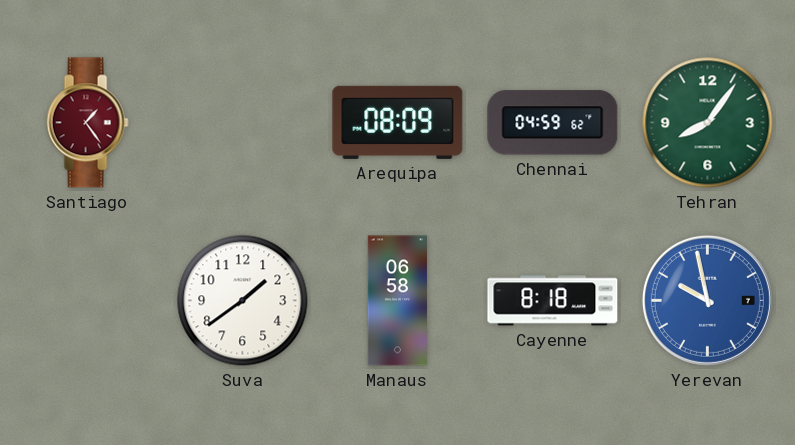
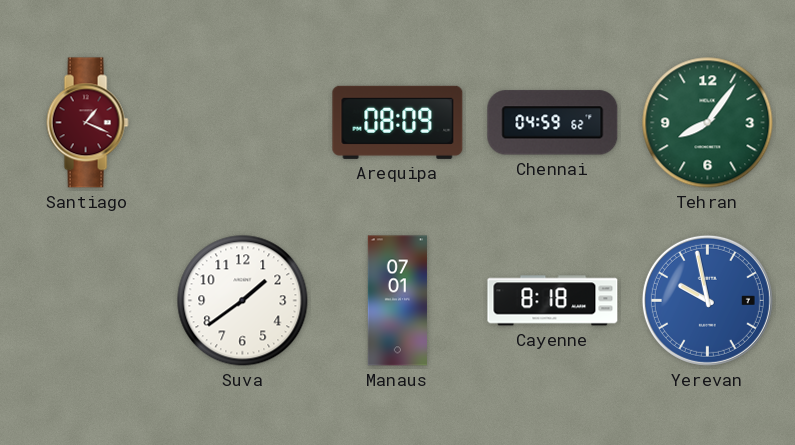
Santiago: 1:24 -> 1:19
Manaus: 06:58 -> 07:01
